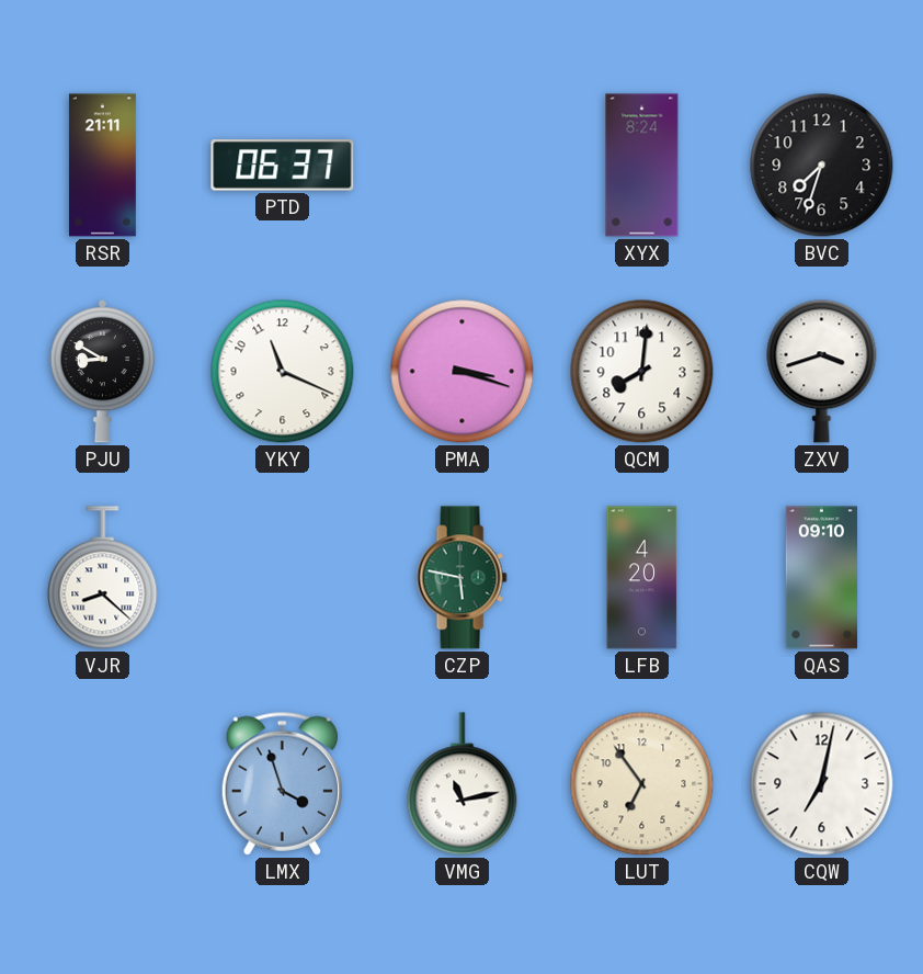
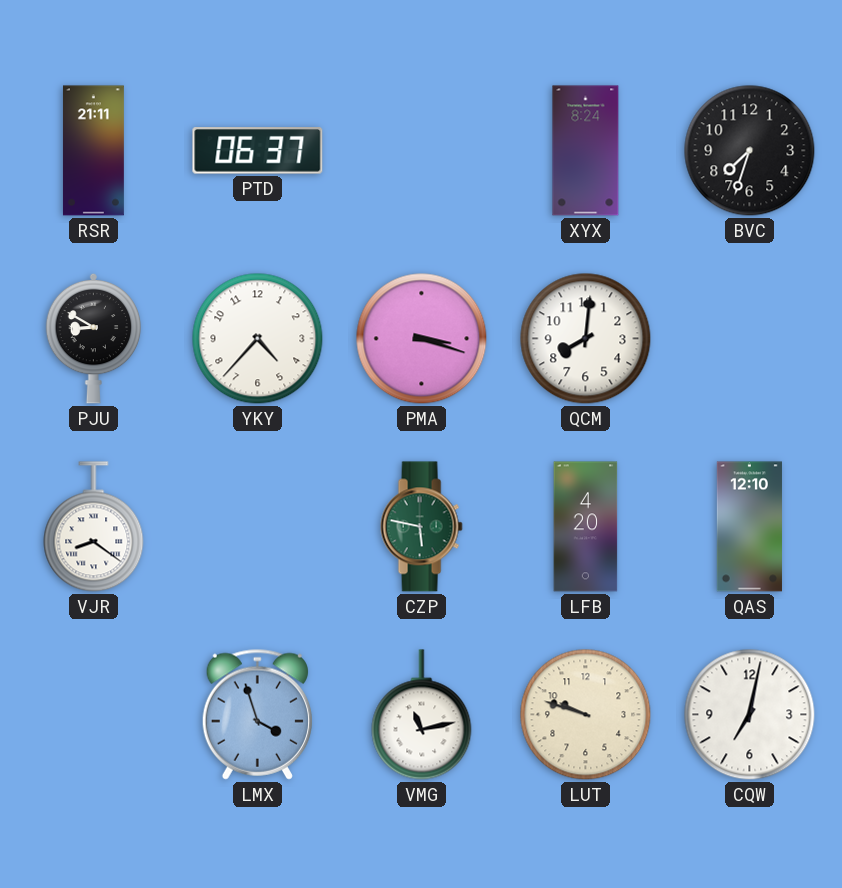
YKY: 11:19 -> 4:37
ZXV: 3:42 -> none
VJR: 8:22 -> 8:21
QAS: 09:10 -> 12:10
LUT: 6:54 -> 9:48
